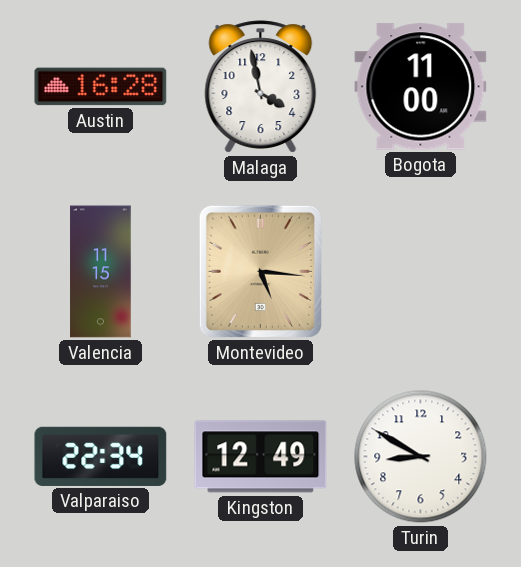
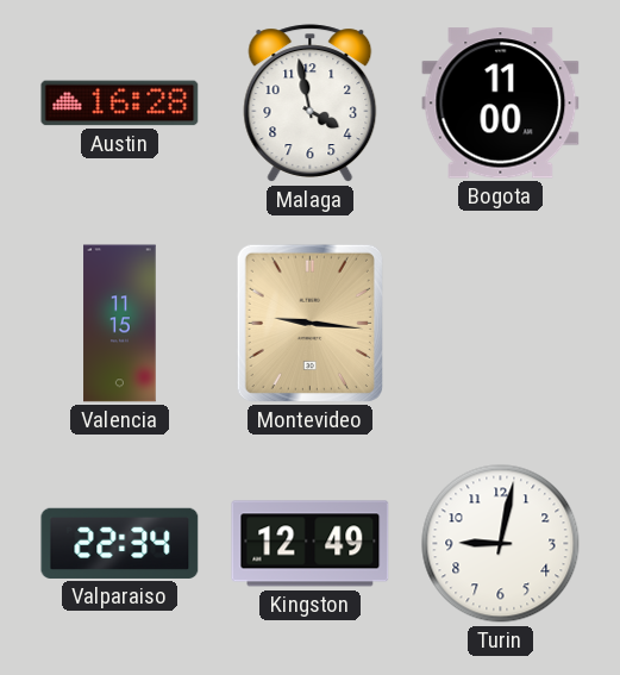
Montevideo: 5:16 -> 9:16
Turin: 8:50 -> 9:02
